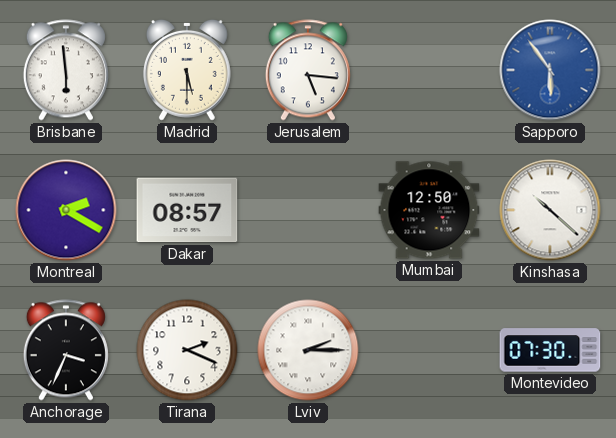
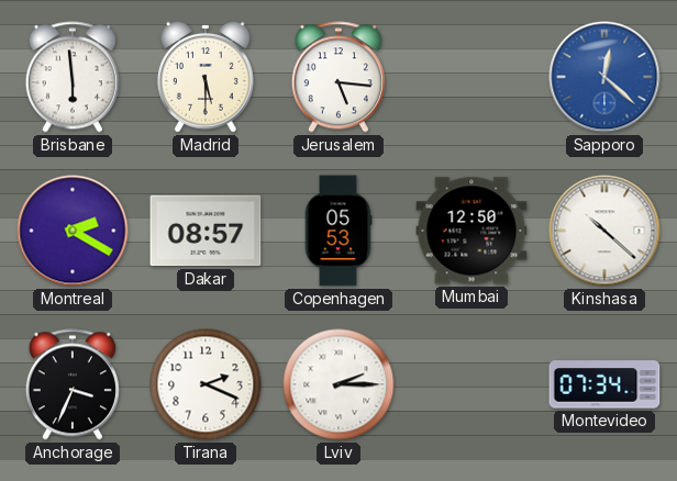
Sapporo: 5:54 -> 12:22
Copenhagen: none -> 05:53
Montevideo: 07:30 -> 07:34
